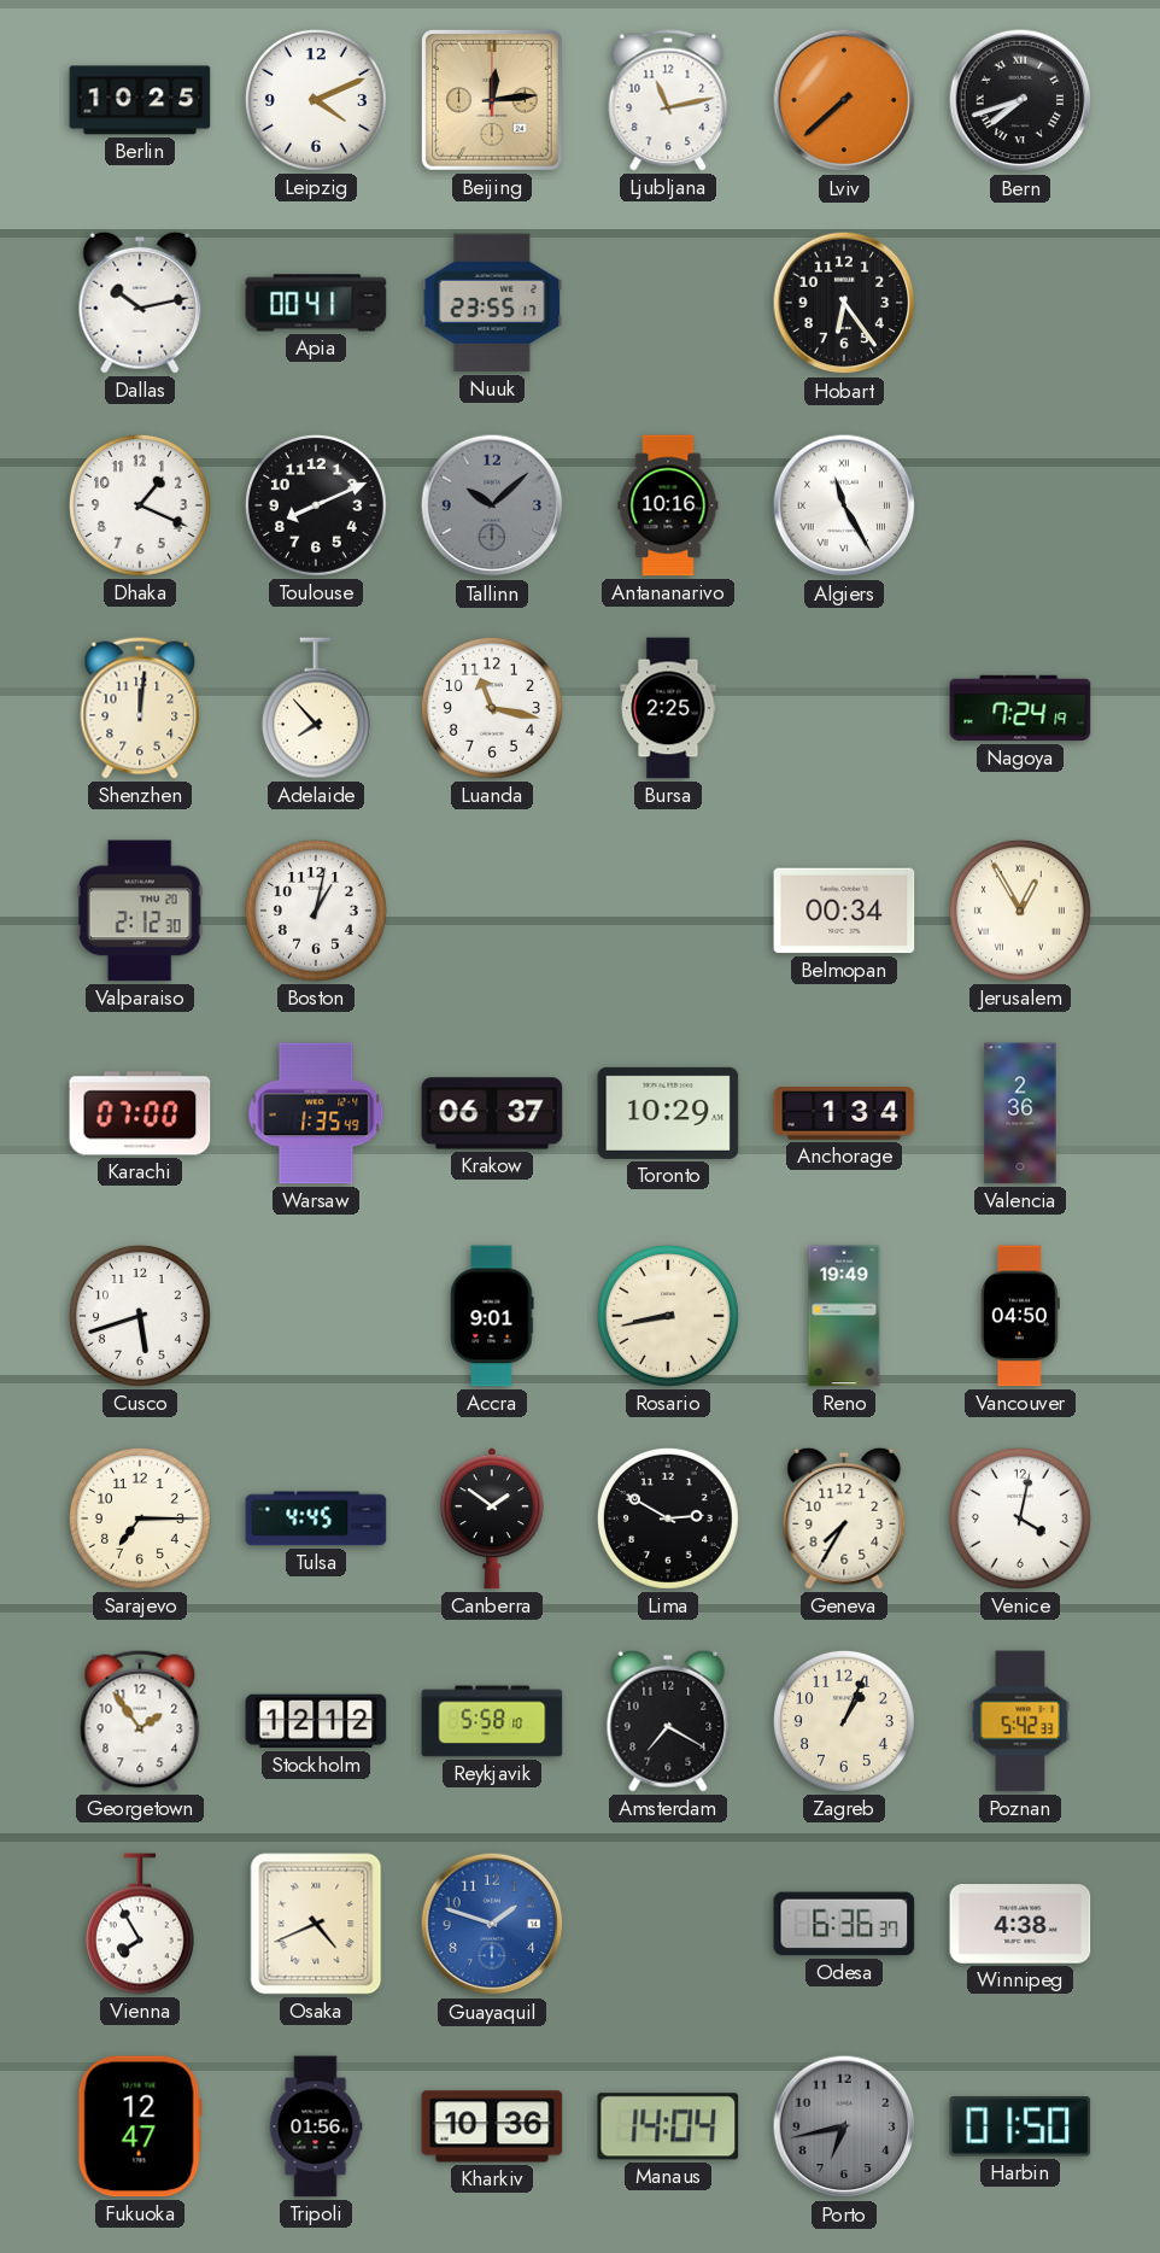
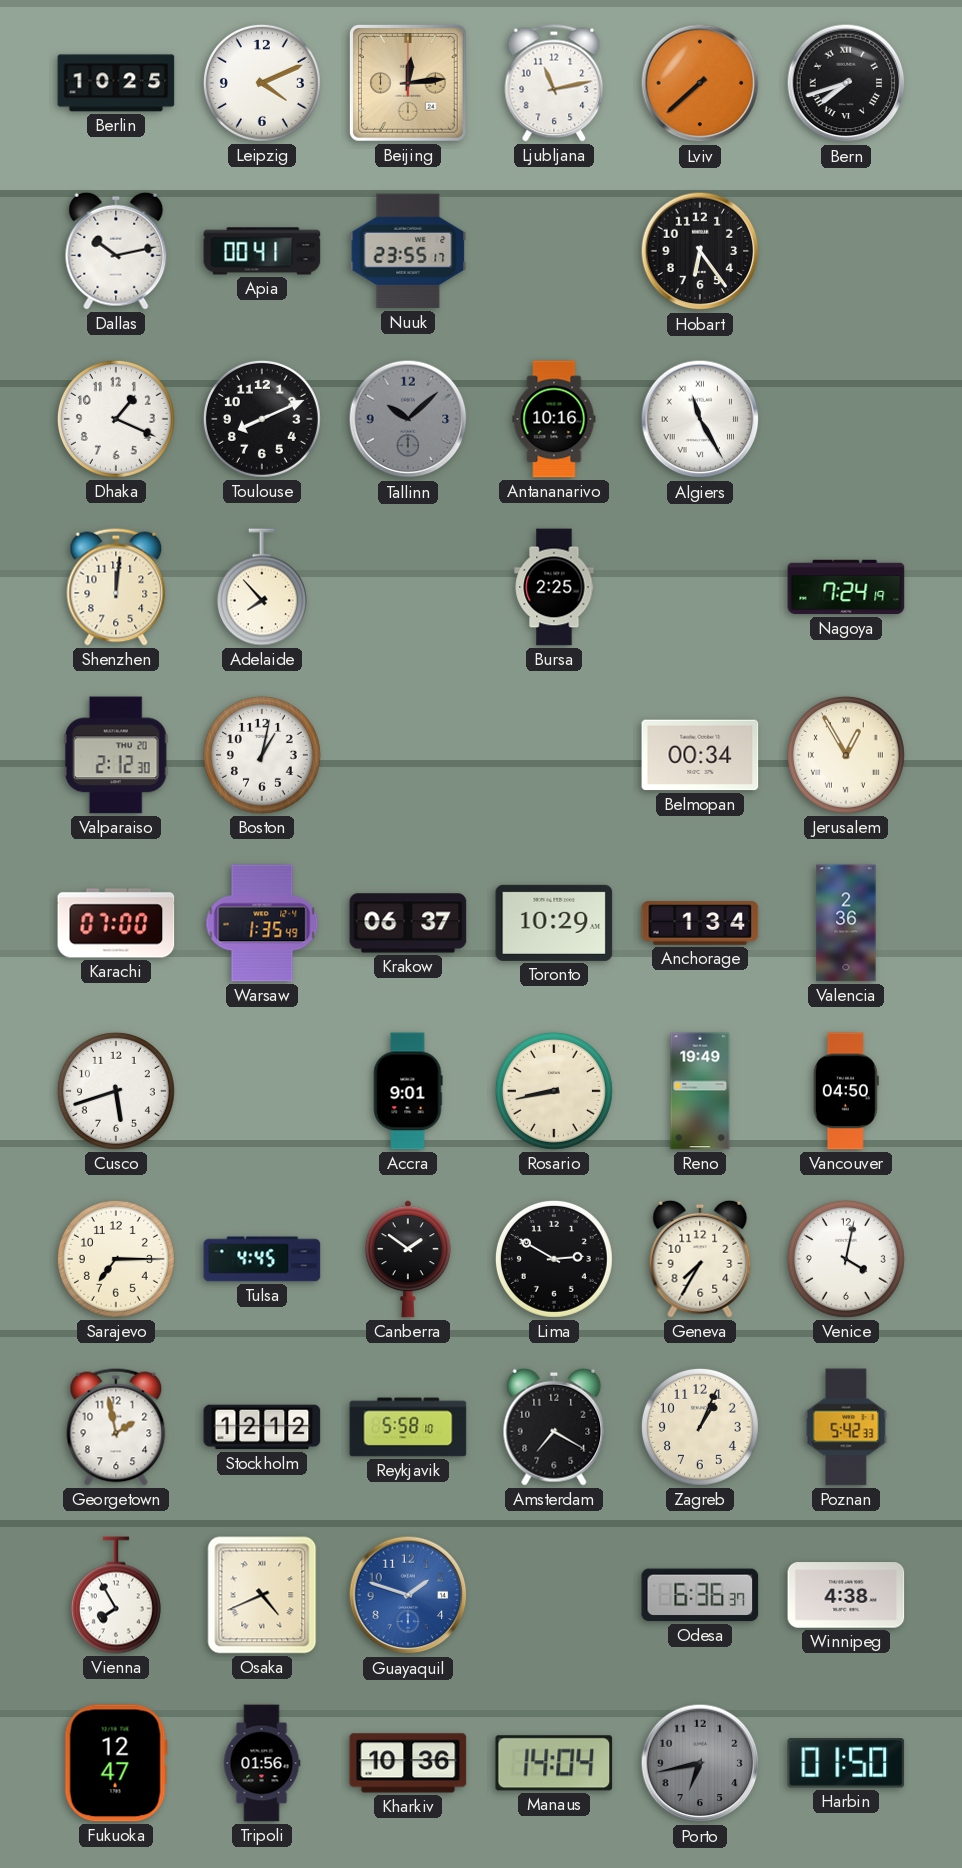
Luanda: 11:17 -> none
Georgetown: 1:54 -> 1:58
